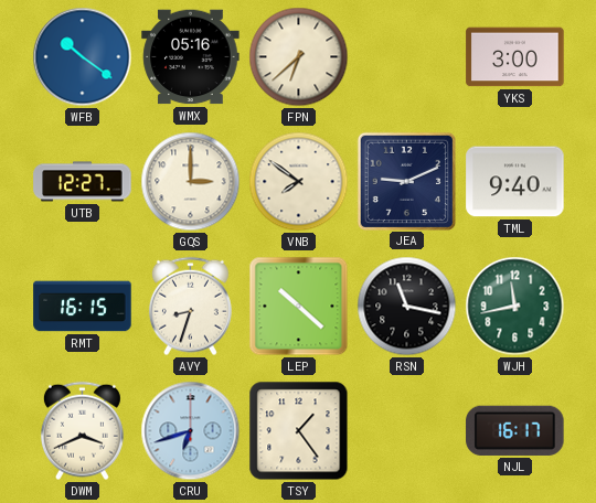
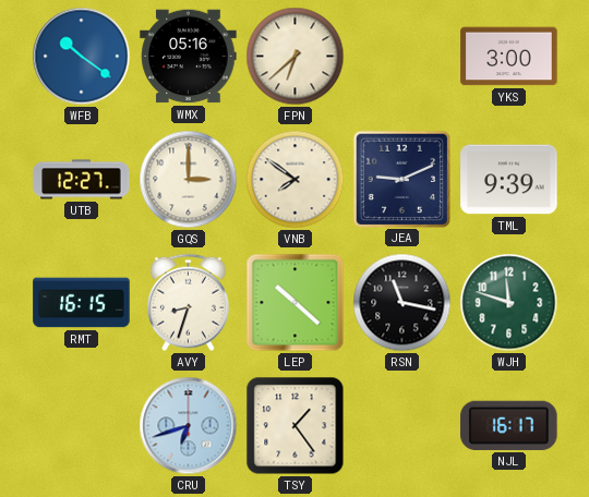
TML: 9:40 -> 9:39
WJH: 11:43 -> 11:48
DWM: 3:41 -> none
